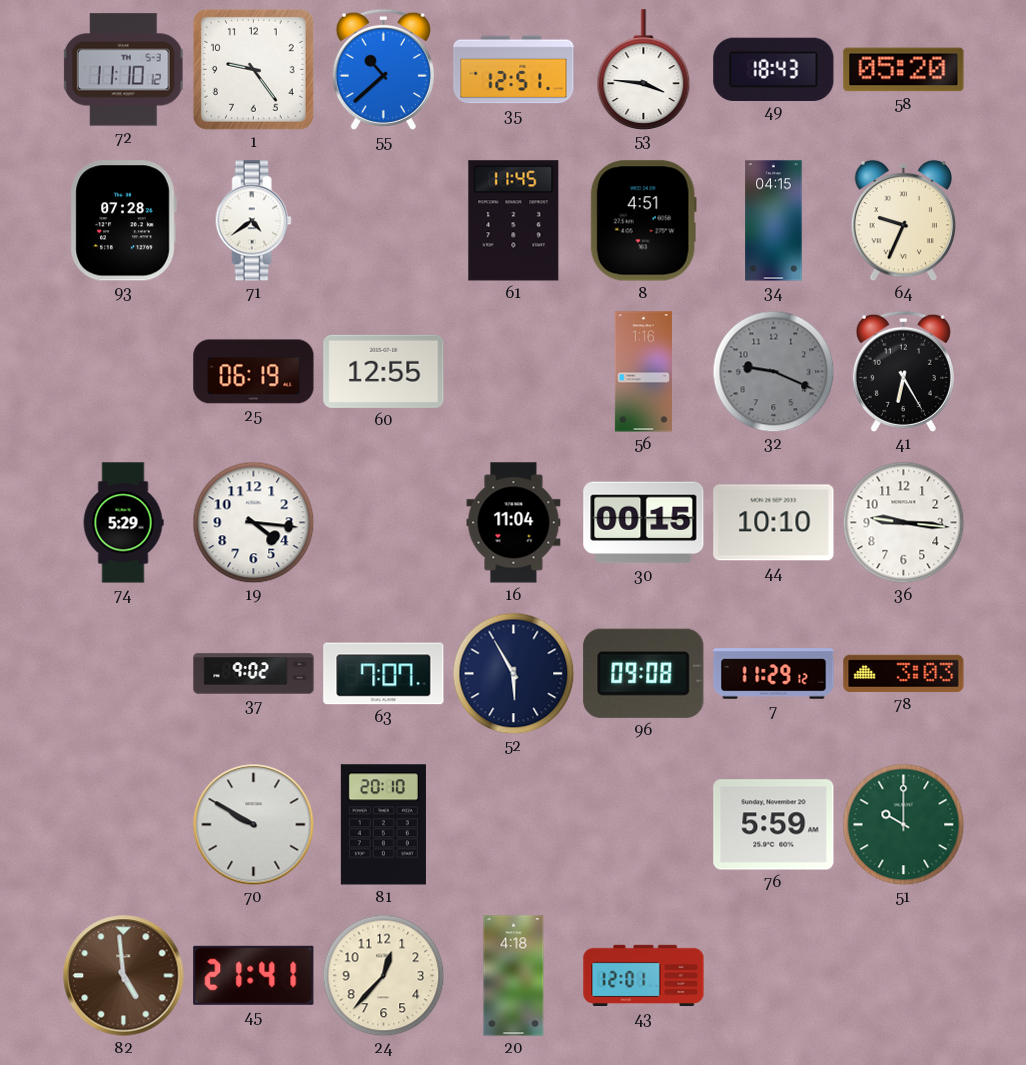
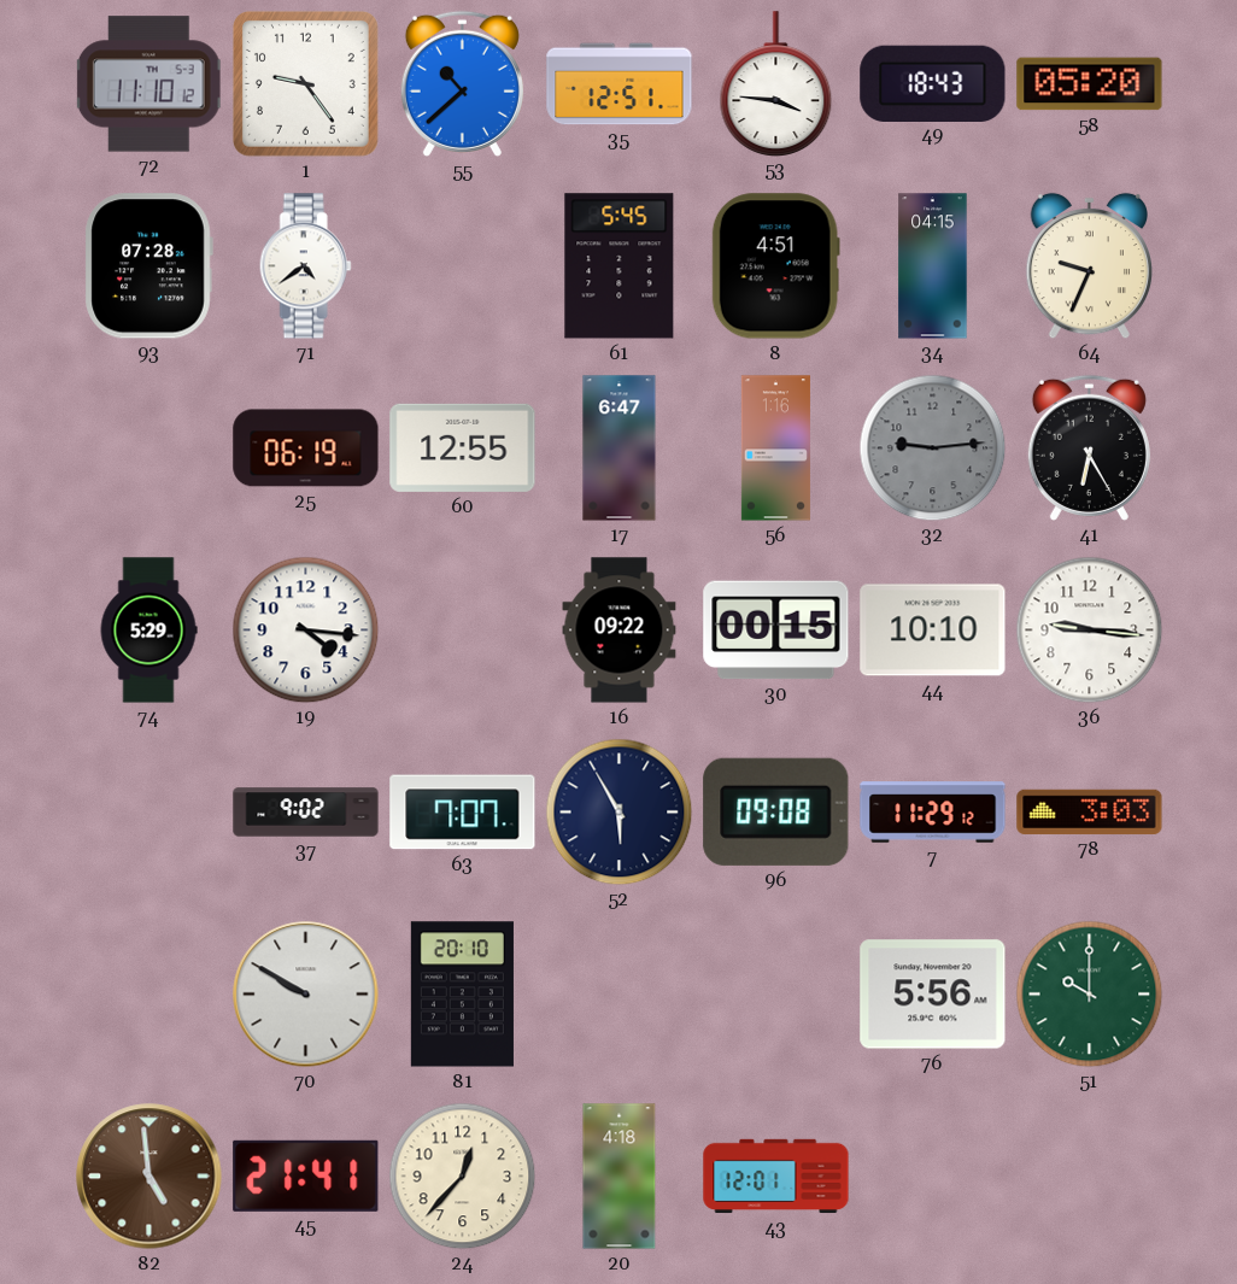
61: 11:45 -> 5:45
17: none -> 6:47
32: 9:19 -> 9:14
16: 11:04 -> 09:22
76: 5:59 -> 5:56
